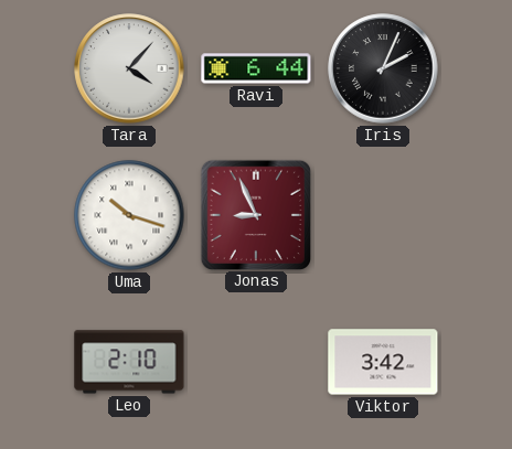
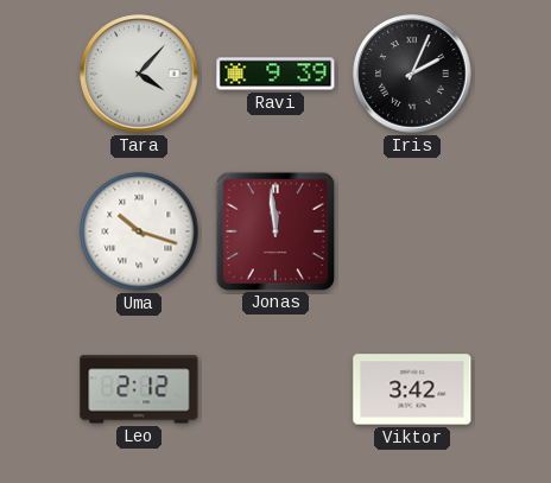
Ravi: 6:44 -> 9:39
Jonas: 8:56 -> 11:59
Leo: 2:10 -> 2:12
